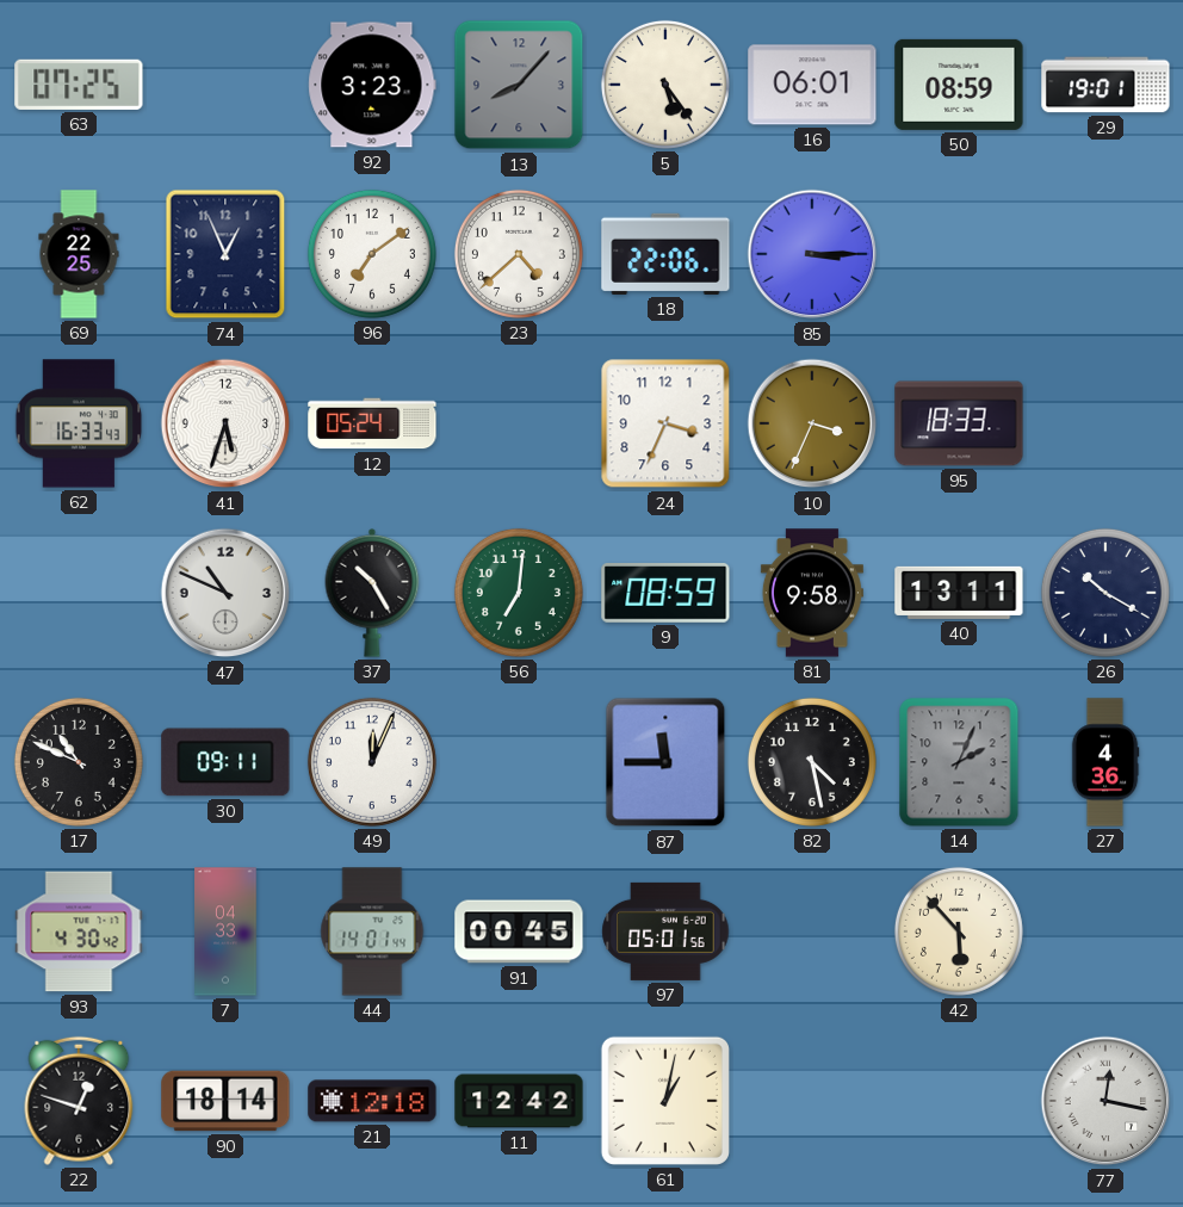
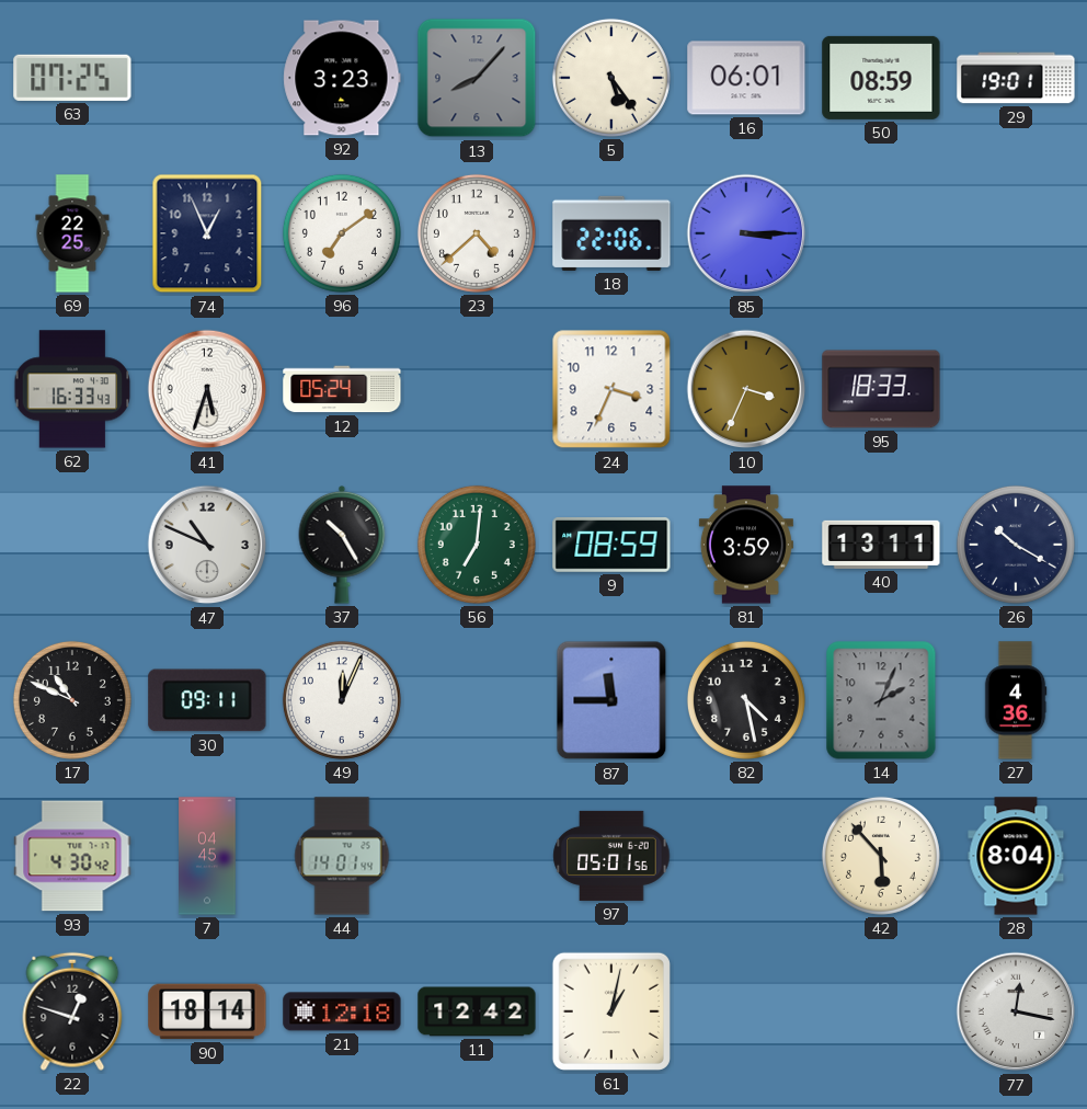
81: 9:58 -> 3:59
7: 04:33 -> 04:45
91: 00:45 -> none
28: none -> 8:04
